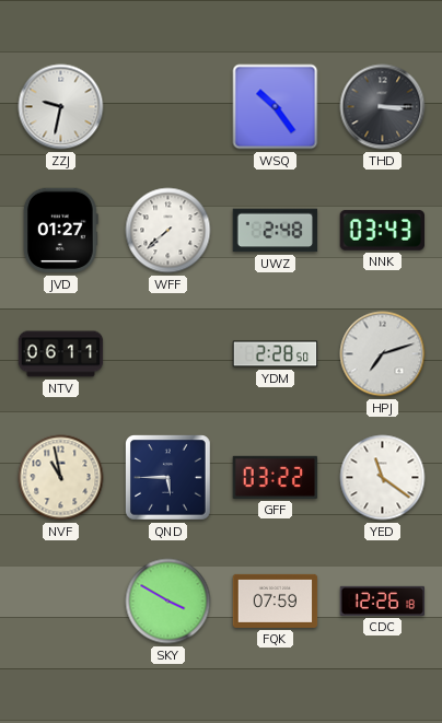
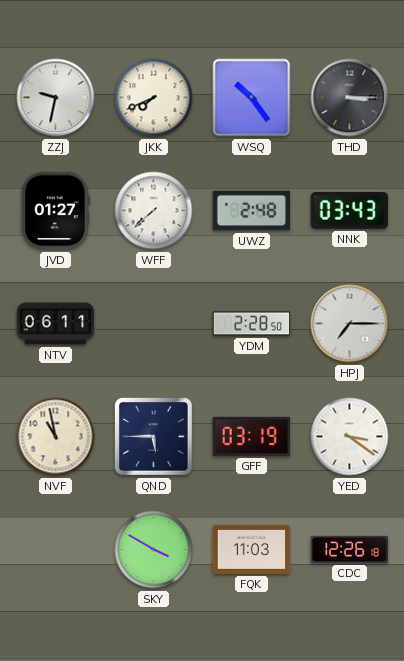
JKK: none -> 7:41
HPJ: 7:12 -> 7:15
GFF: 03:22 -> 03:19
YED: 11:21 -> 3:21
FQK: 07:59 -> 11:03
